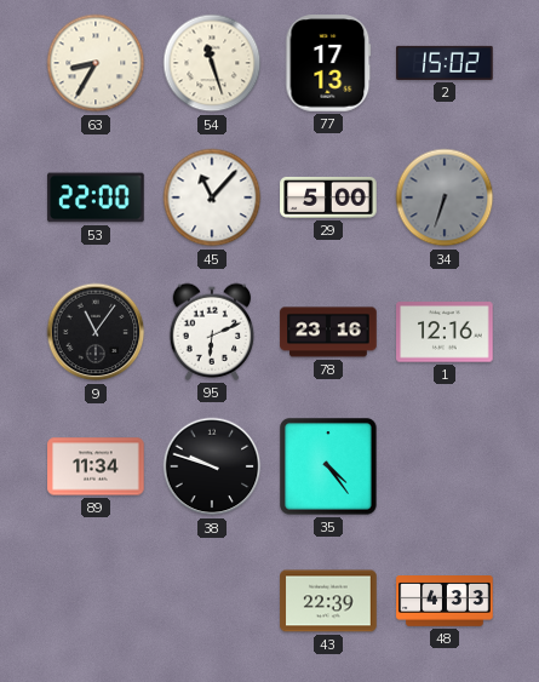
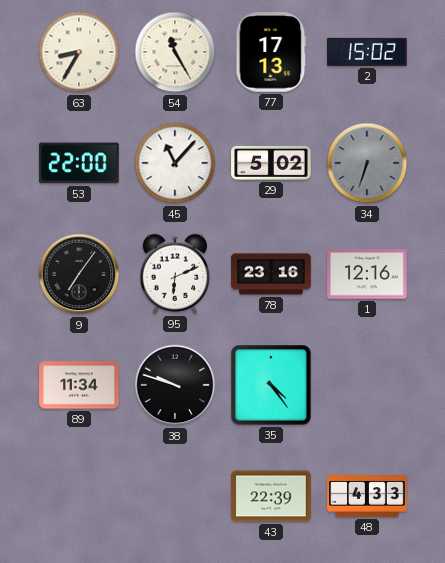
54: 11:27 -> 11:25
29: 5:00 -> 5:02
9: 11:06 -> 7:06
